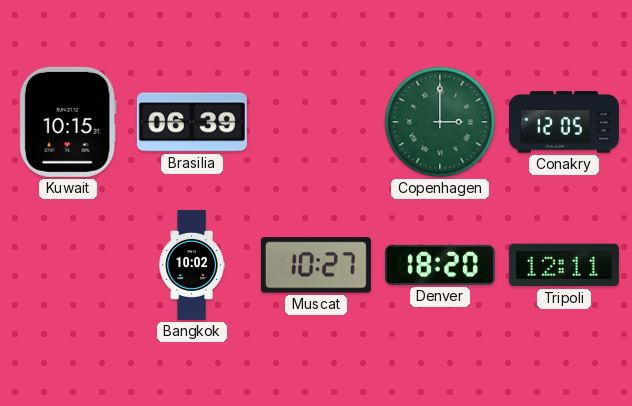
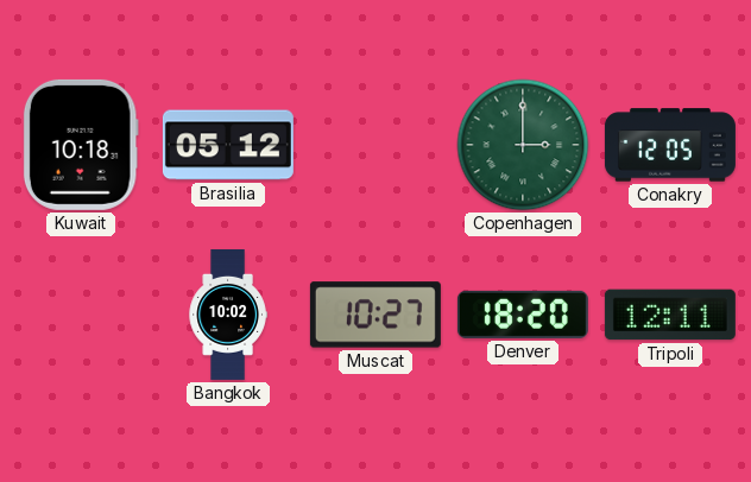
Kuwait: 10:15 -> 10:18
Brasilia: 06:39 -> 05:12
